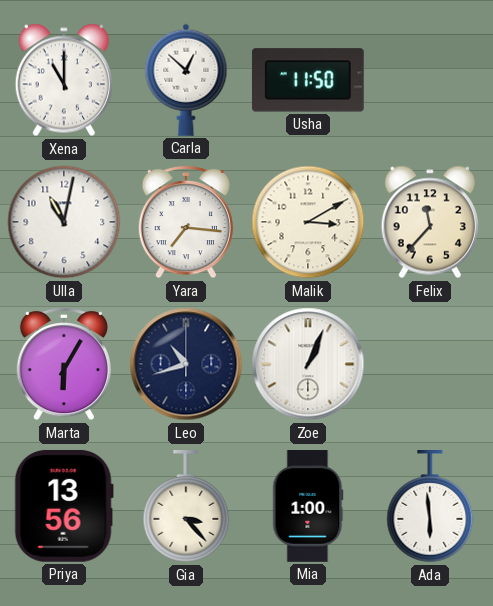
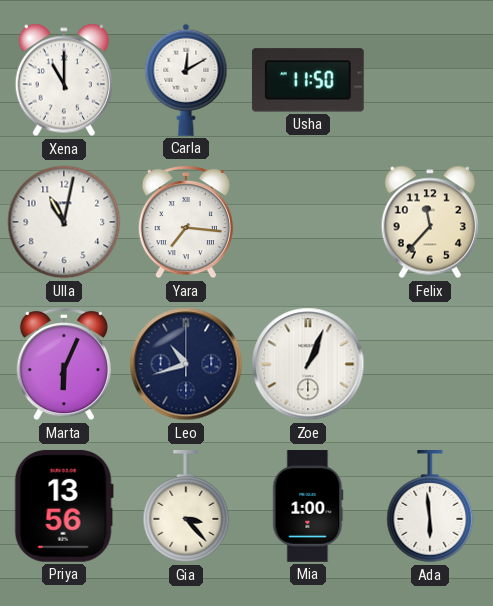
Carla: 12:52 -> 12:10
Malik: 3:10 -> none
Marta: 6:05 -> 6:04
